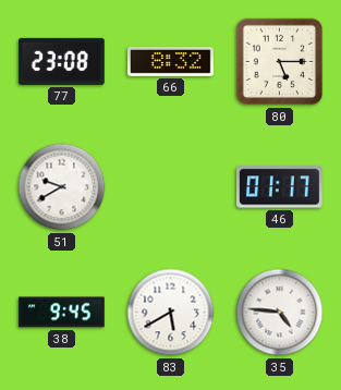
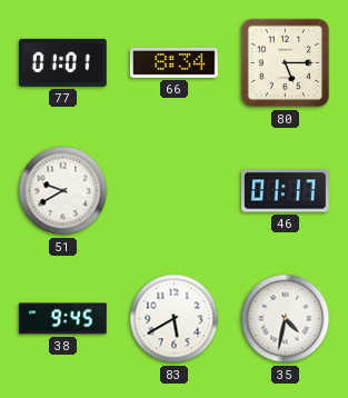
77: 23:08 -> 01:01
66: 8:32 -> 8:34
35: 4:46 -> 4:32
